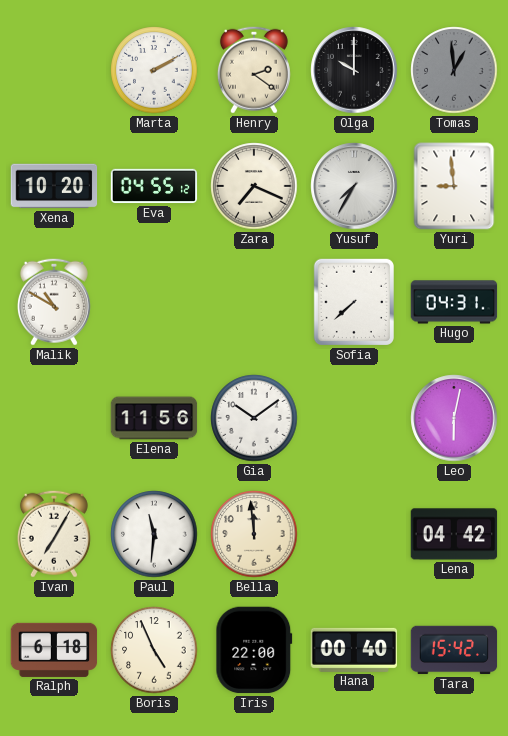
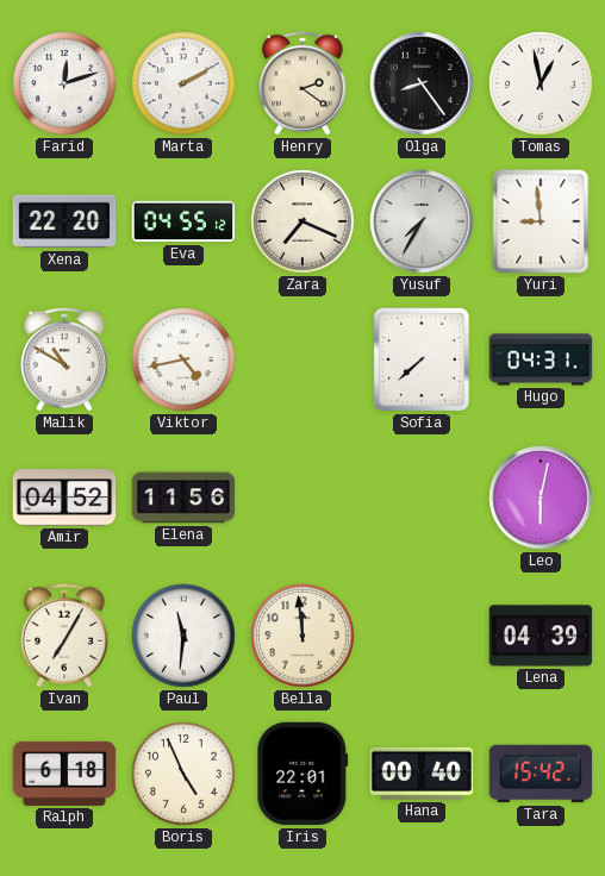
Farid: none -> 12:12
Olga: 10:00 -> 8:24
Tomas: 12:59 -> 12:58
Tomas dial: grey -> white
Xena: 10:20 -> 22:20
Viktor: none -> 4:43
Amir: none -> 04:52
Gia: 10:09 -> none
Lena: 04:42 -> 04:39
Iris: 22:00 -> 22:01
